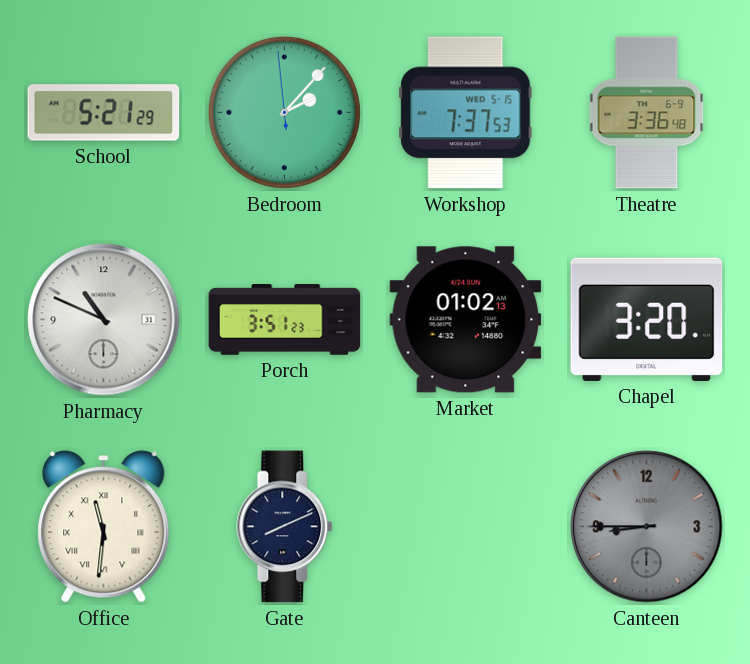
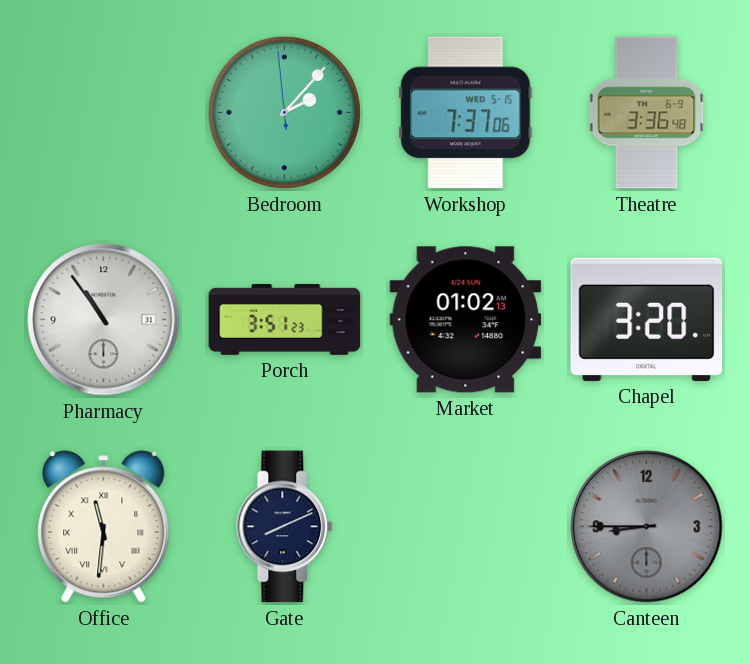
School: 5:21 -> none
Workshop: 7:37:53 -> 7:37:06
Pharmacy: 10:49 -> 10:54
